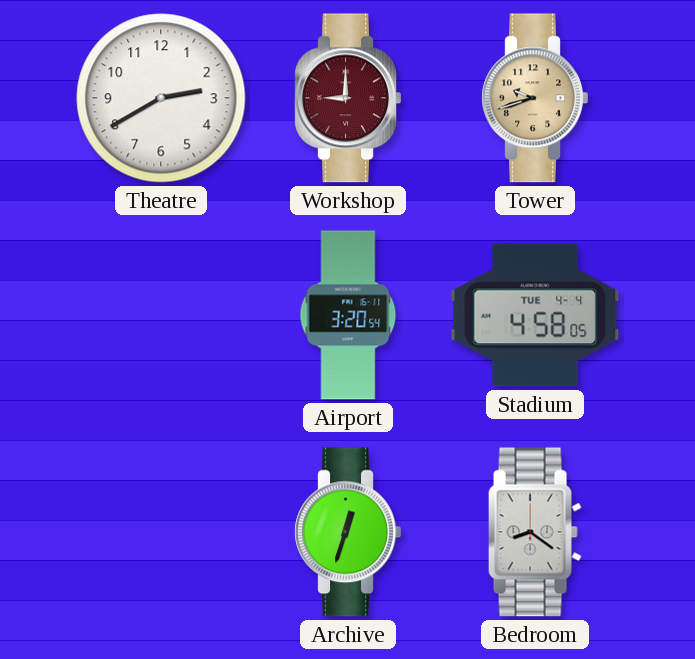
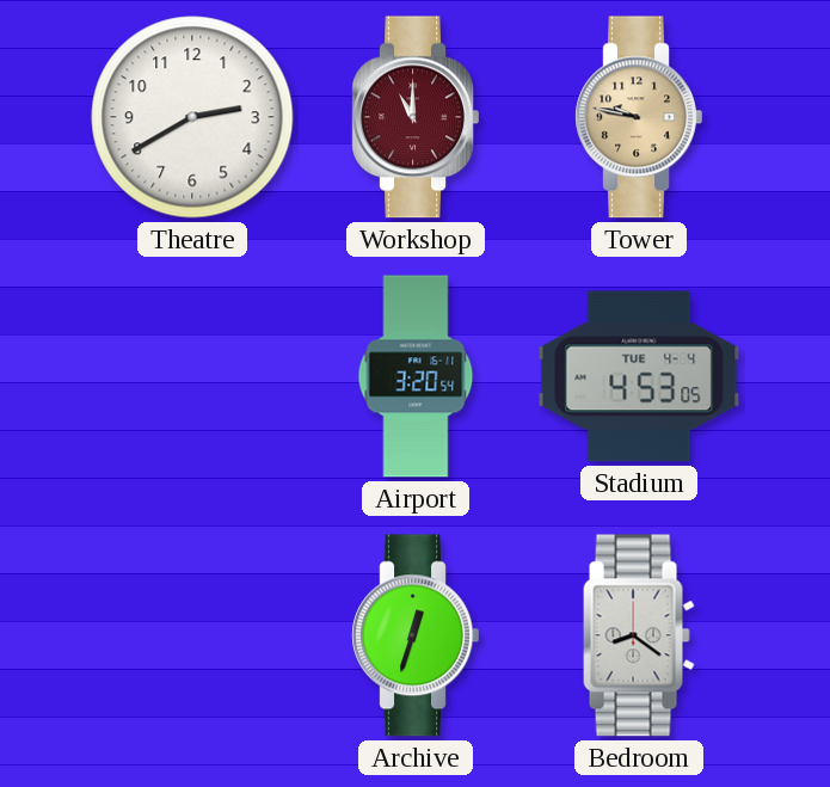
Workshop: 9:00 -> 11:00
Tower: 9:42 -> 9:47
Stadium: 4:58 -> 4:53
